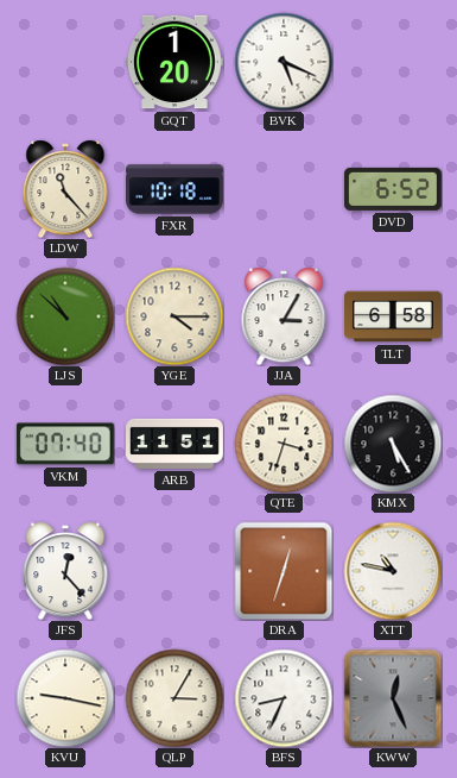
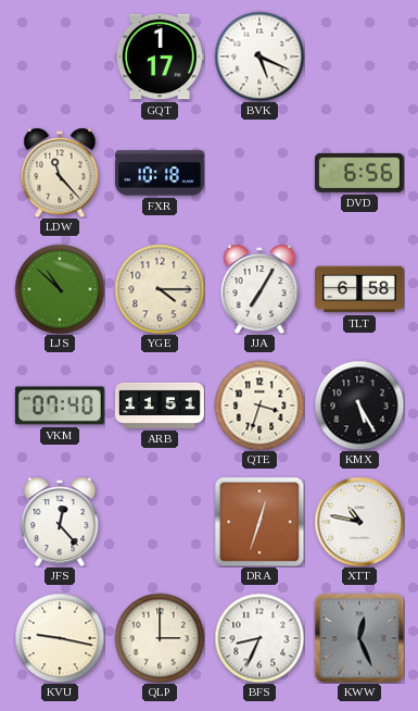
GQT: 1:20 -> 1:17
DVD: 6:52 -> 6:56
JJA: 3:05 -> 7:05
QLP: 3:05 -> 3:00
